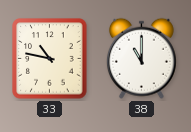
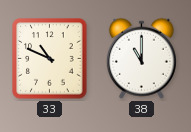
33: 10:47 -> 10:49
